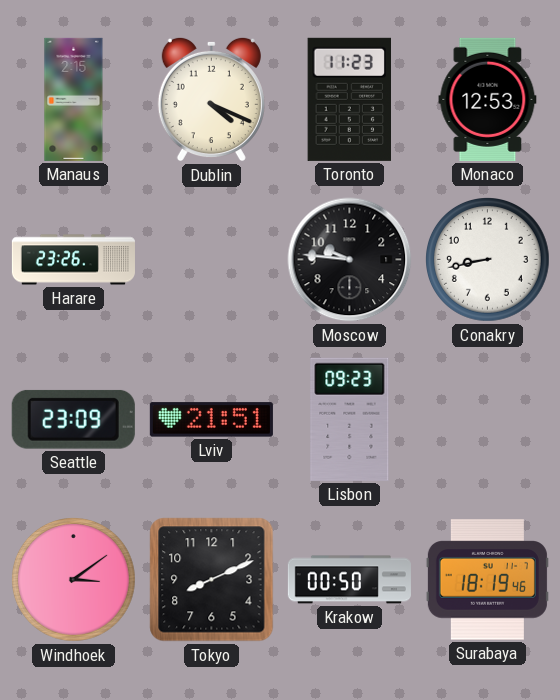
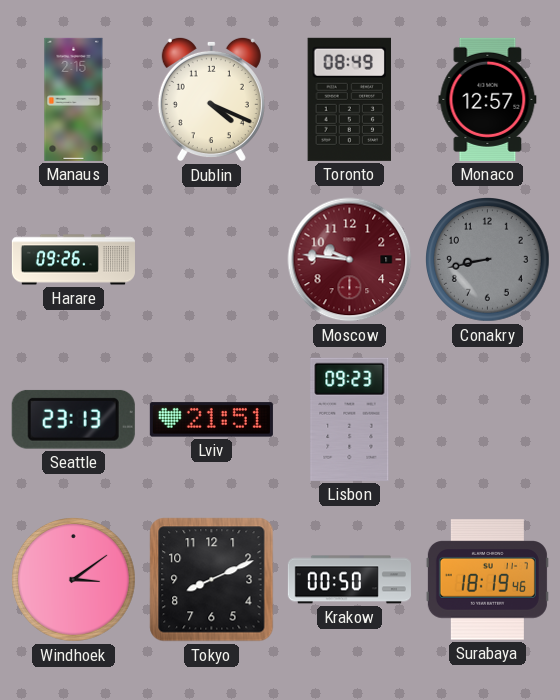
Toronto: 11:23 -> 08:49
Monaco: 12:53 -> 12:57
Harare: 23:26 -> 09:26
Moscow dial: black -> burgundy
Conakry dial: white -> grey
Seattle: 23:09 -> 23:13
